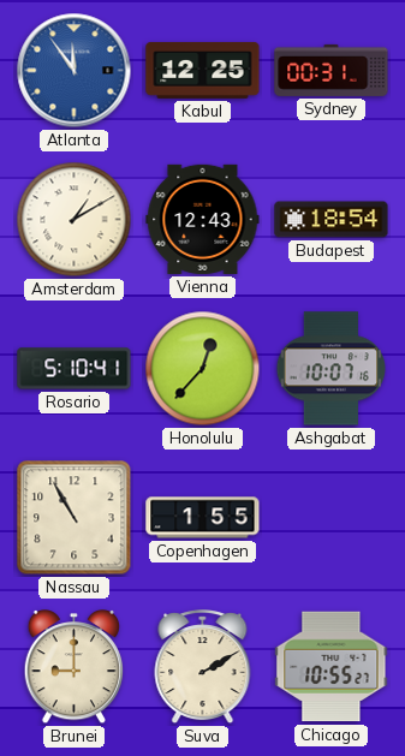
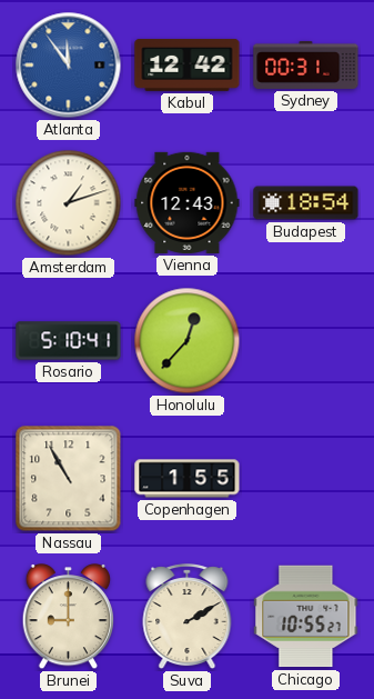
Kabul: 12:25 -> 12:42
Amsterdam: 1:10 -> 1:12
Ashgabat: 10:07 -> none
